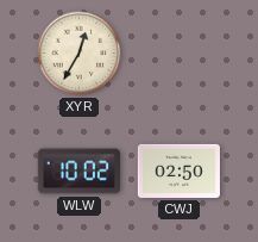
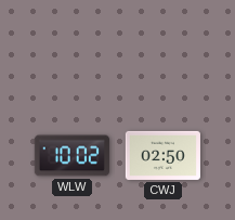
XYR: 12:35 -> none
